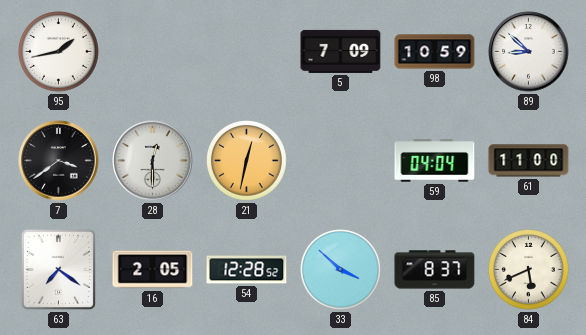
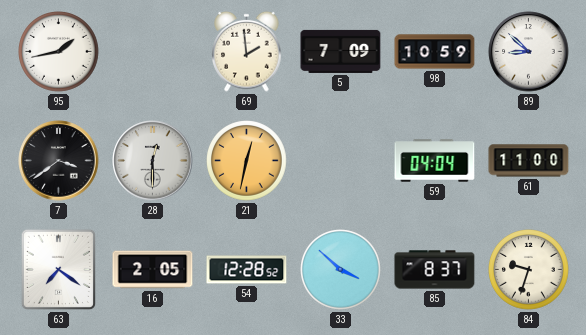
69: none -> 1:59
84: 5:41 -> 9:33
